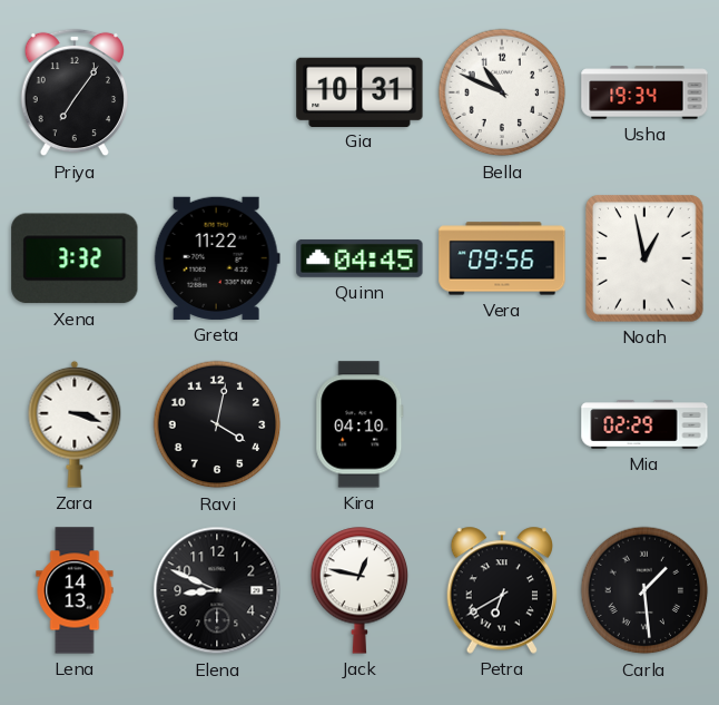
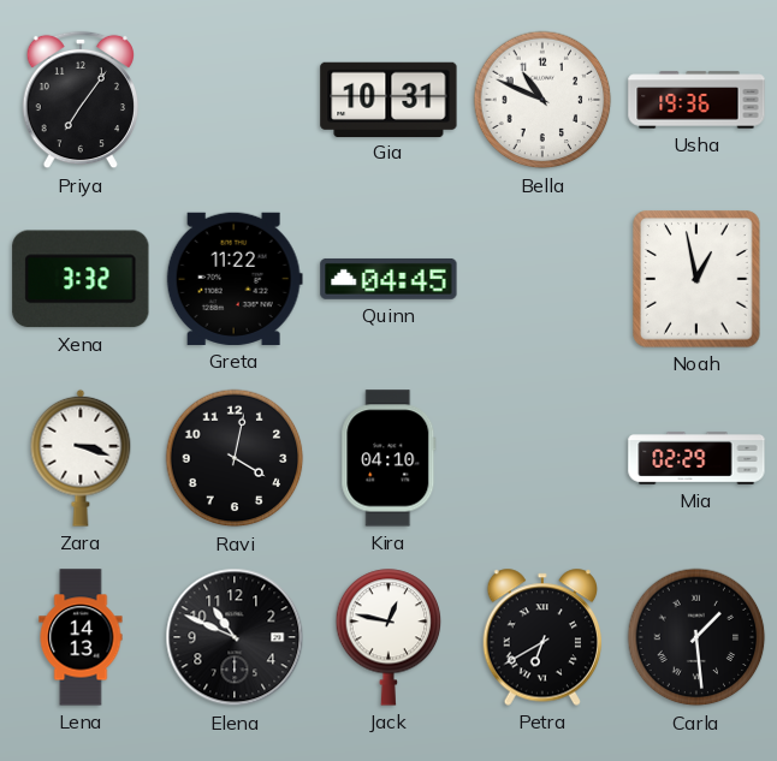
Usha: 19:34 -> 19:36
Vera: 09:56 -> none
Elena: 8:49 -> 10:49
